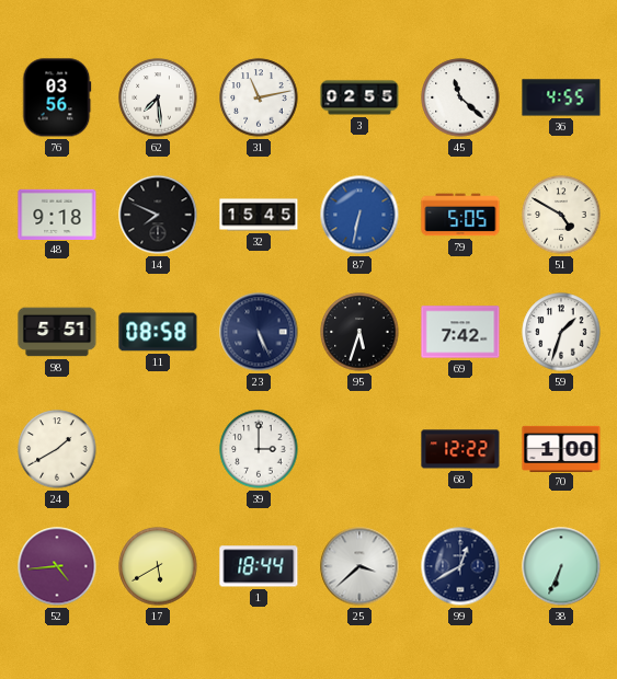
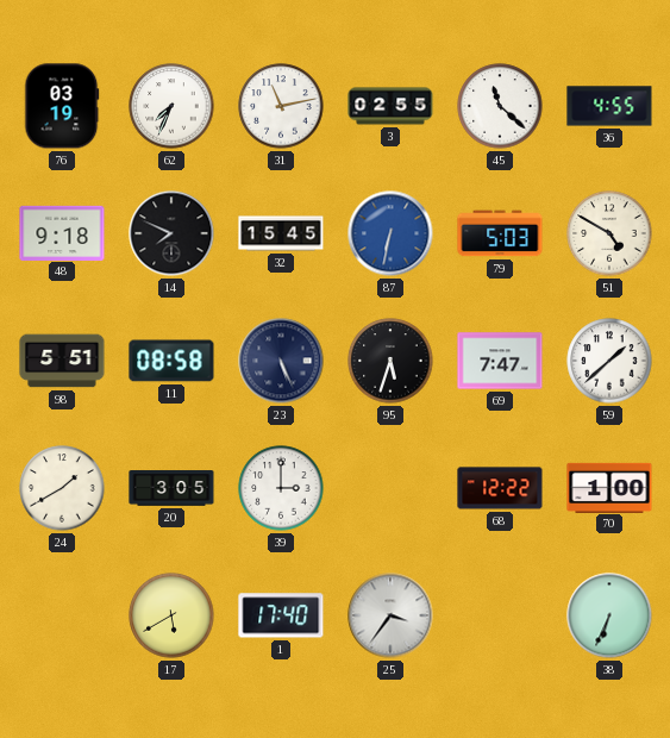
76: 03:56 -> 03:19
62: 7:29 -> 7:34
79: 5:05 -> 5:03
69: 7:42 -> 7:47
59: 1:33 -> 1:38
20: none -> 3:05
52: 4:44 -> none
1: 18:44 -> 17:40
25: 3:38 -> 3:36
99: 12:40 -> none
